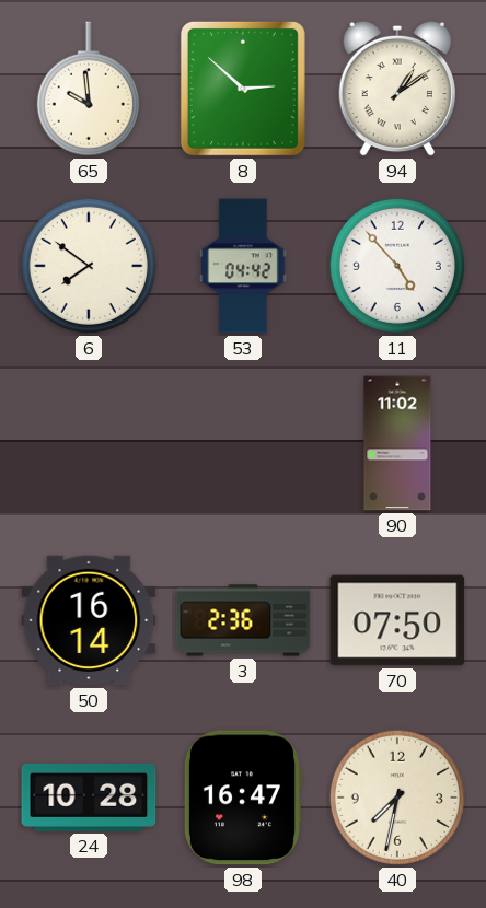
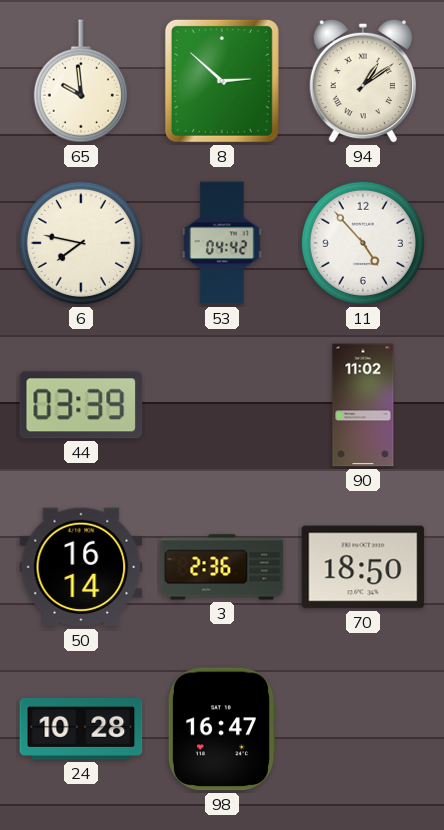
6: 7:51 -> 7:47
44: none -> 03:39
70: 07:50 -> 18:50
40: 7:32 -> none
